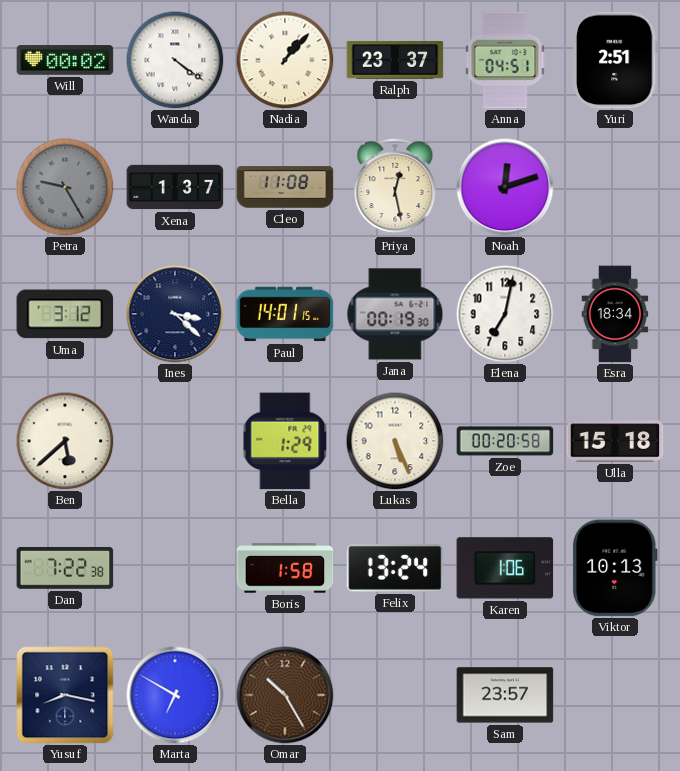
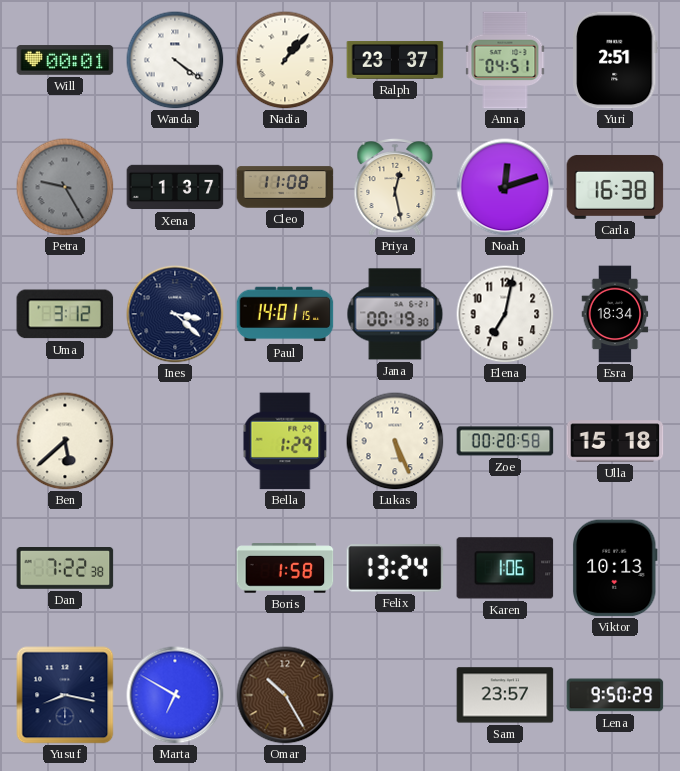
Will: 00:02 -> 00:01
Carla: none -> 16:38
Lena: none -> 9:50
